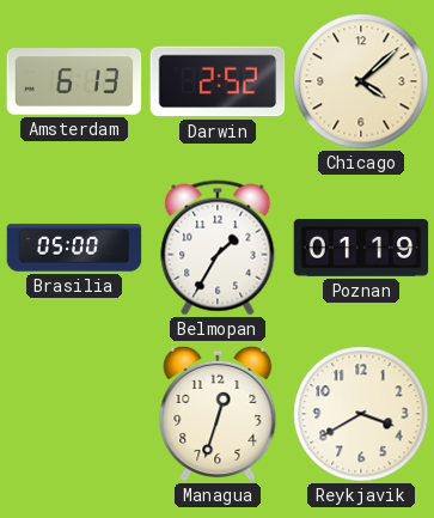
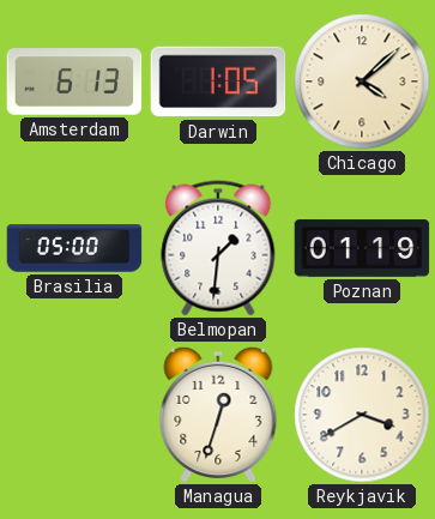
Darwin: 2:52 -> 1:05
Belmopan: 1:35 -> 1:31
